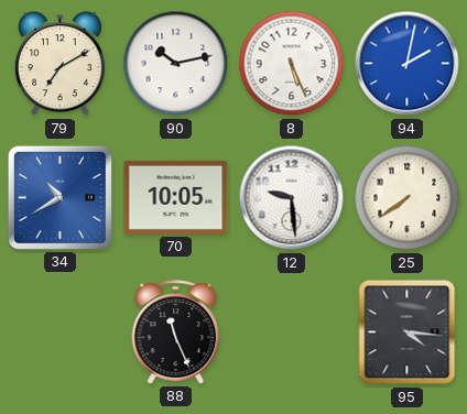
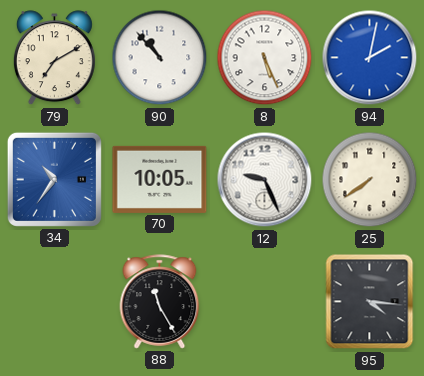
90: 10:13 -> 10:53
34: 10:40 -> 10:36
12: 9:29 -> 9:26
88: 11:26 -> 11:25
